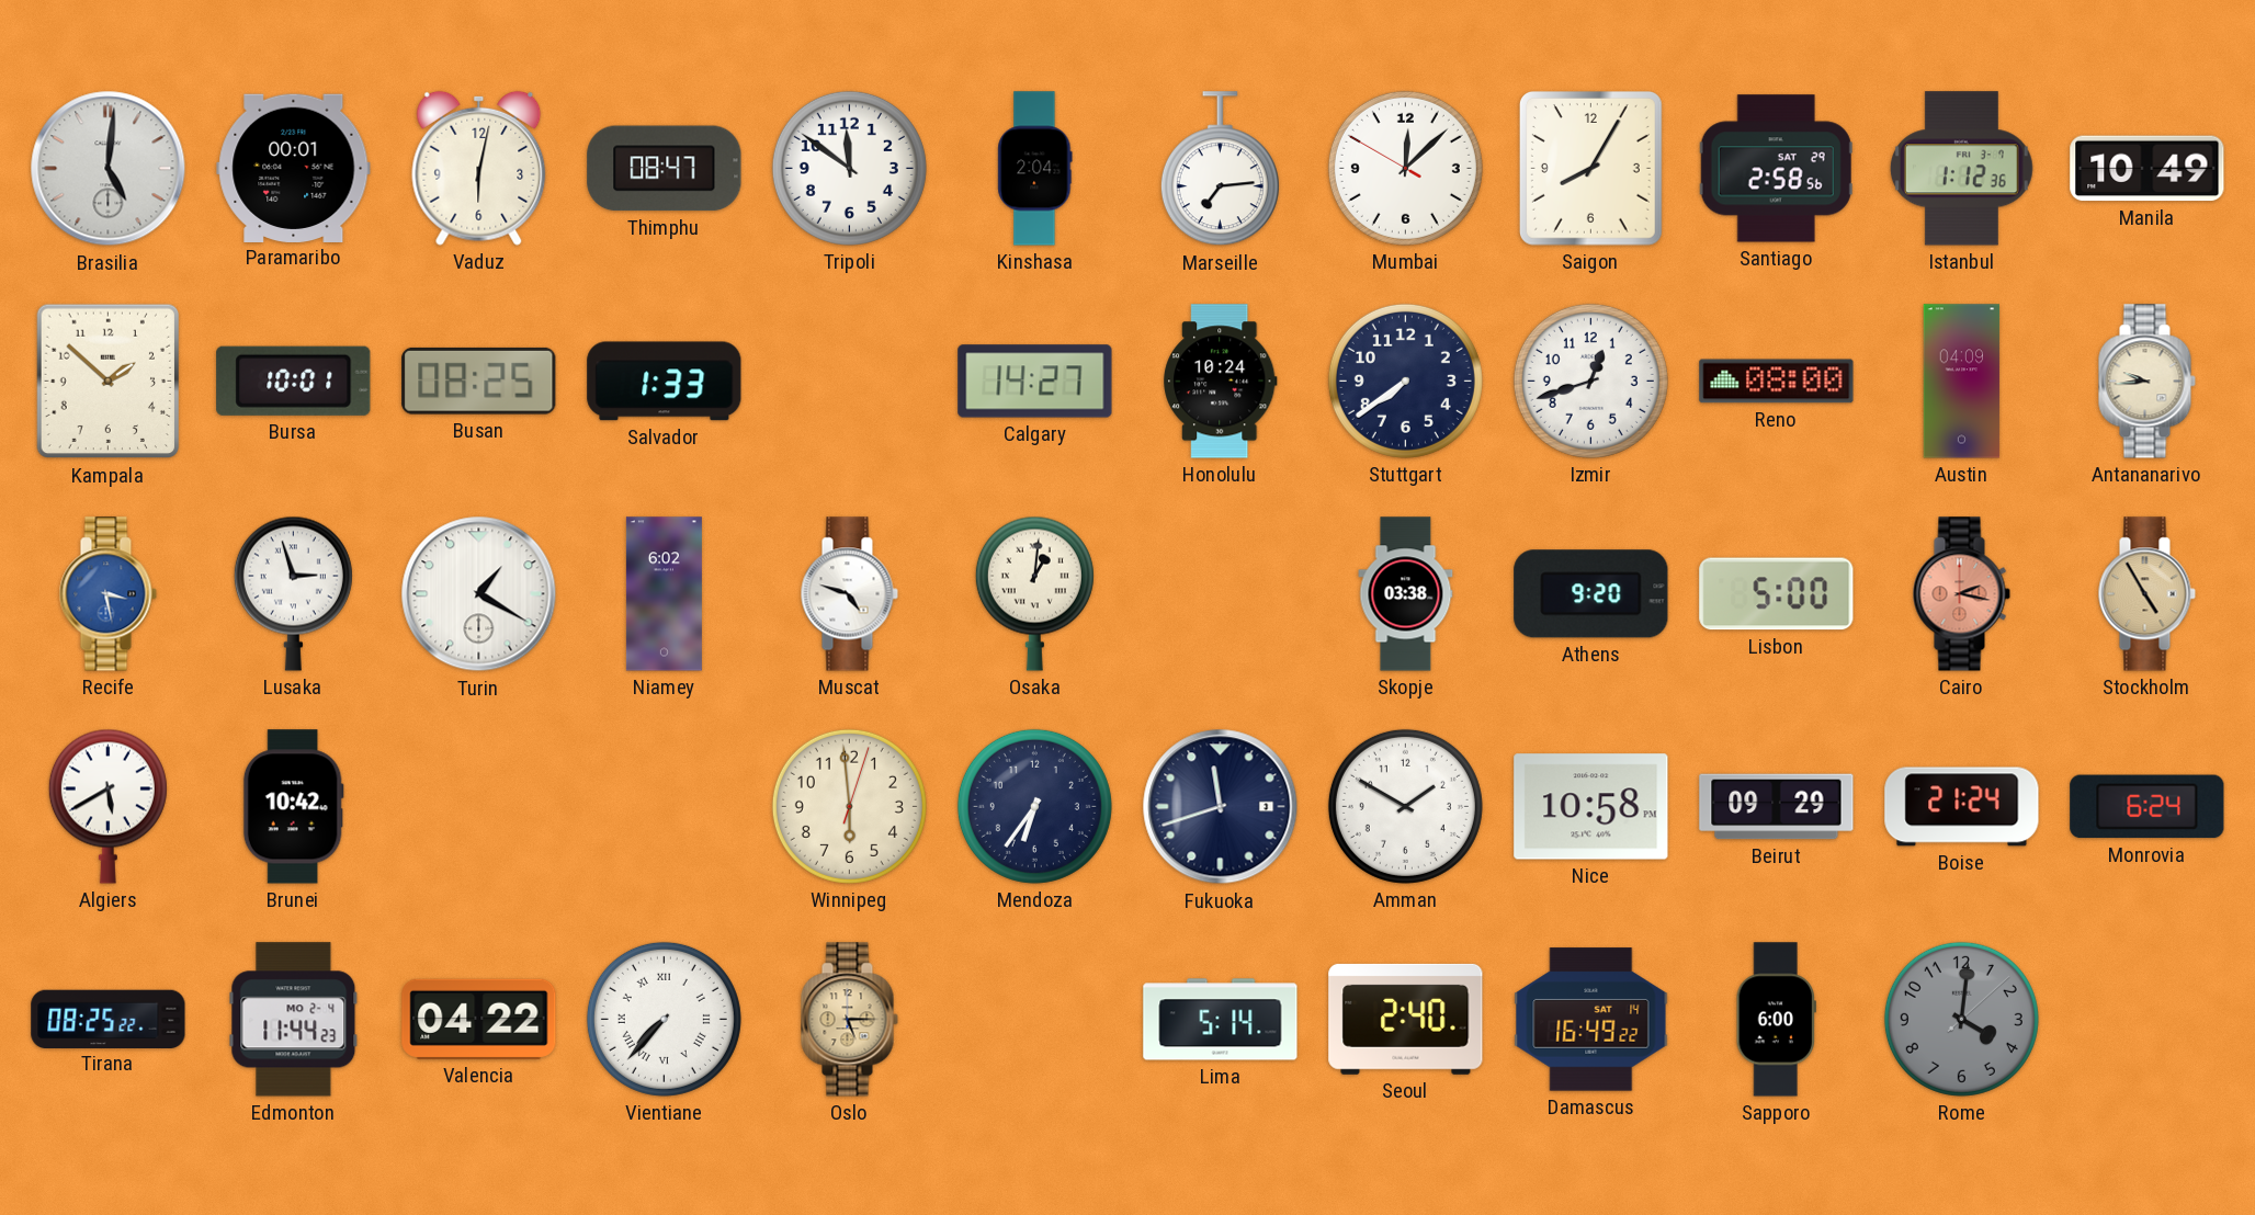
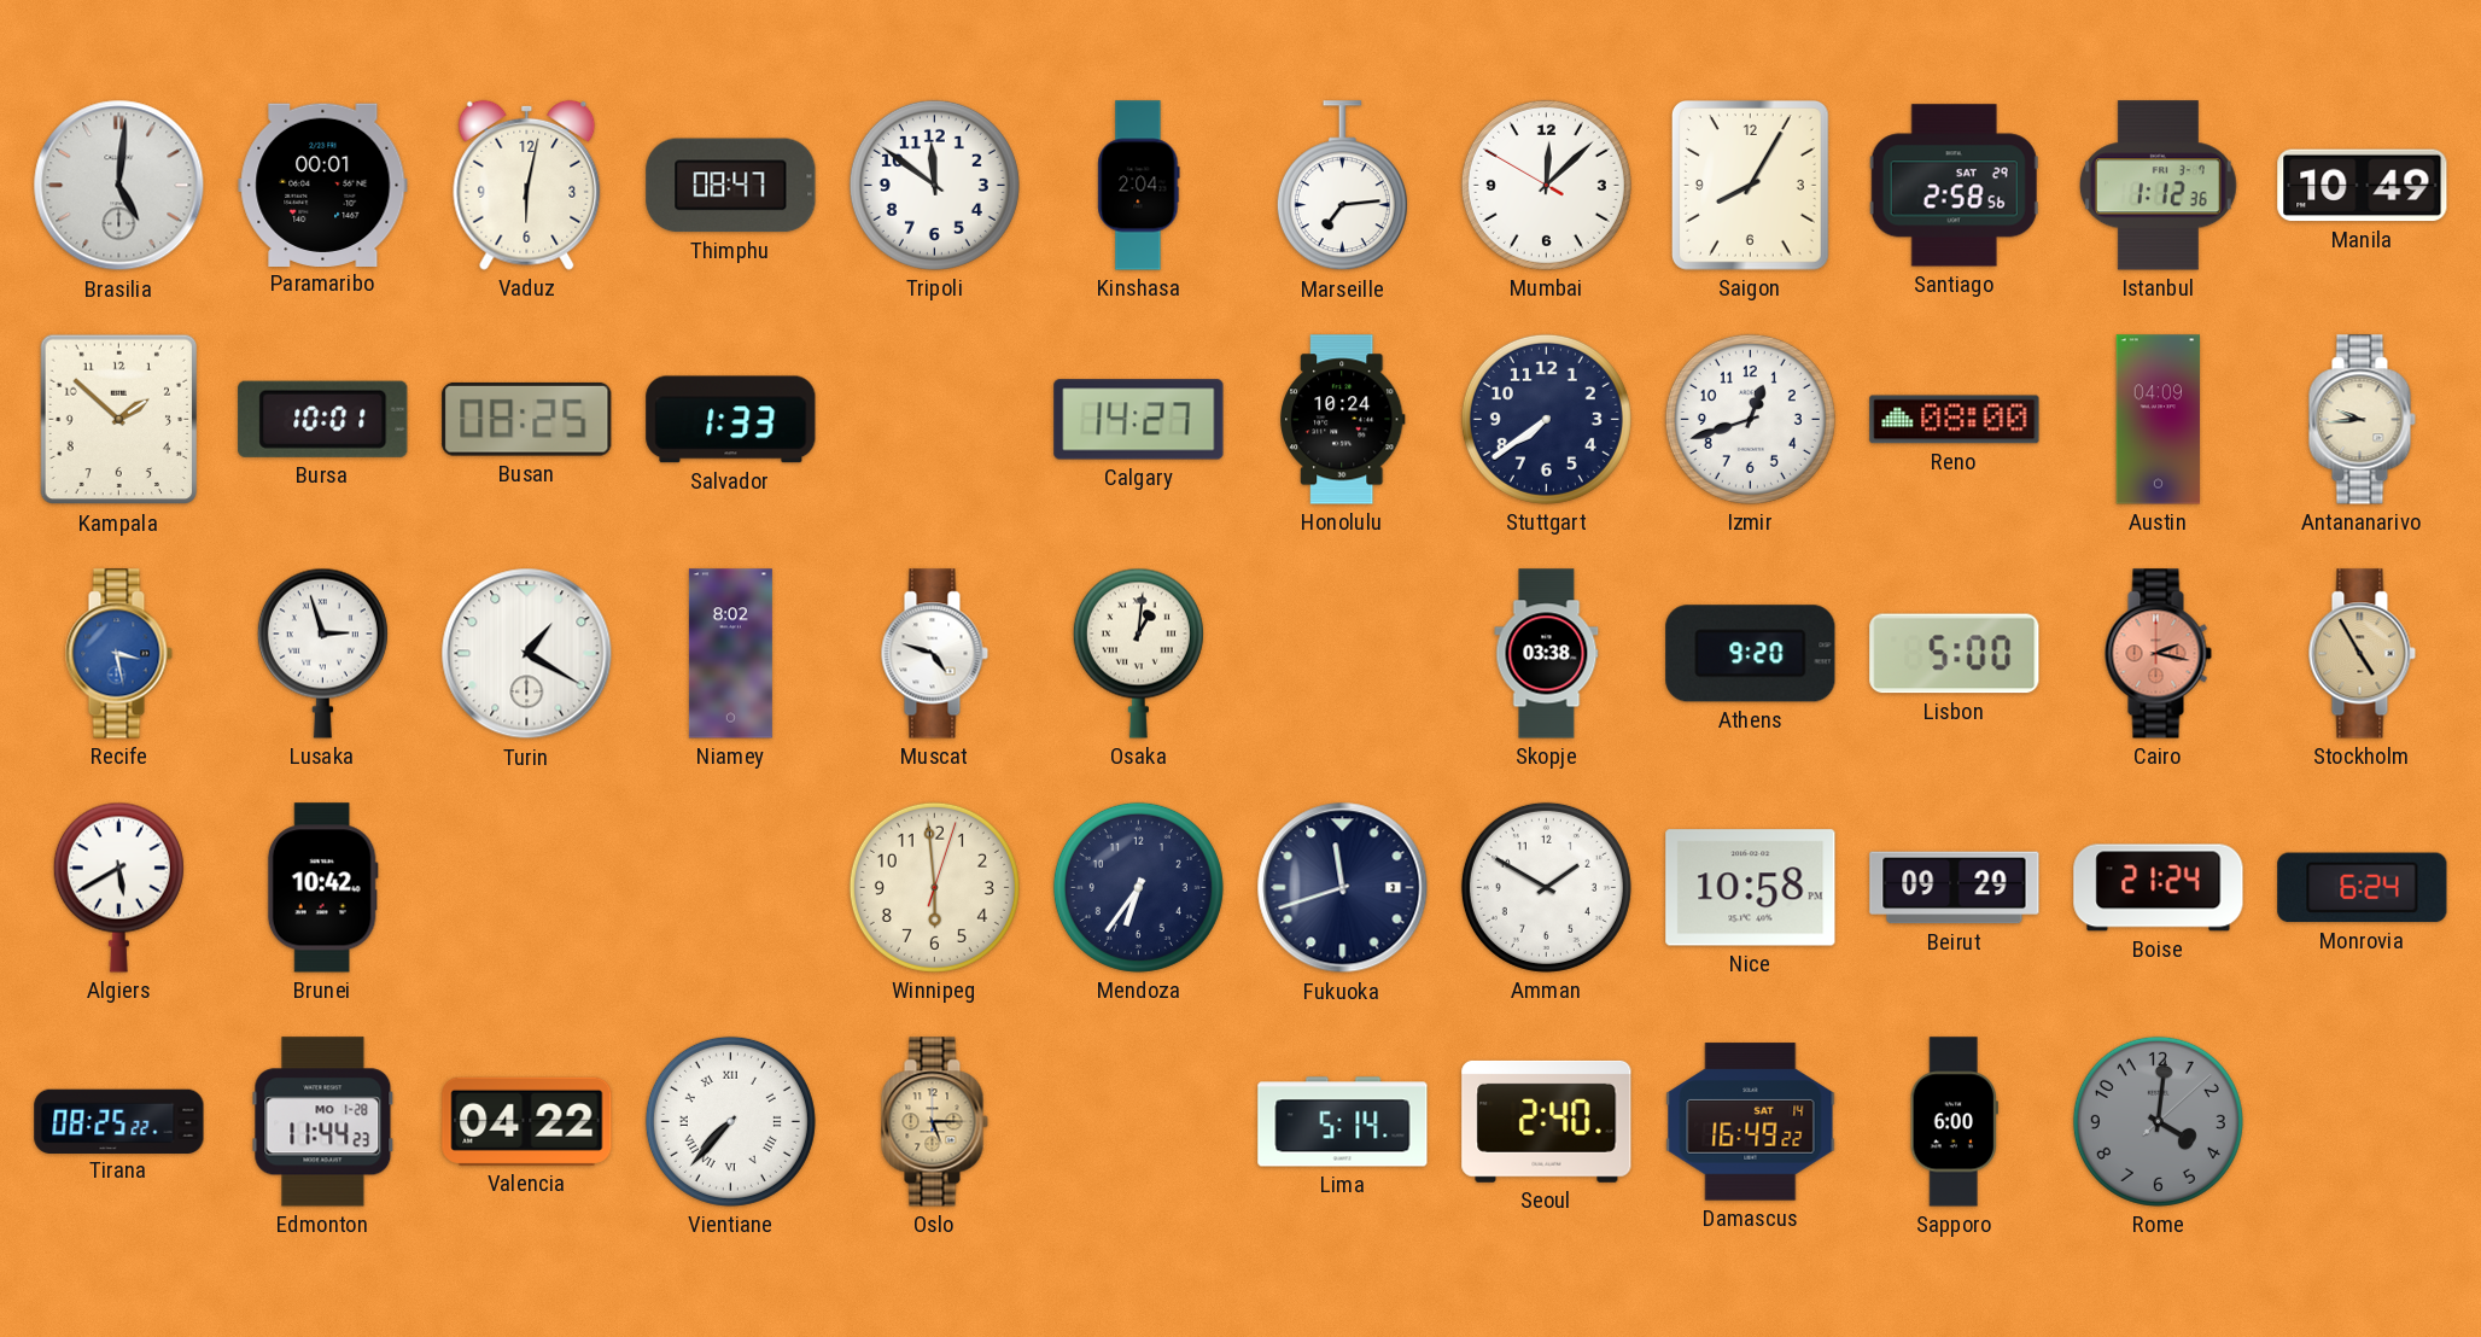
Niamey: 6:02 -> 8:02
Edmonton date: MO 2-4 -> MO 1-28
